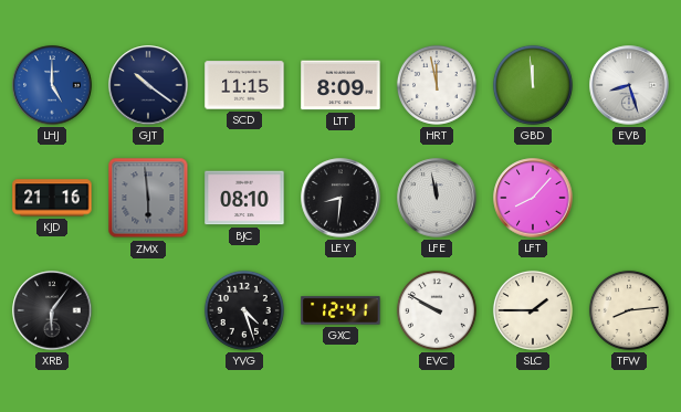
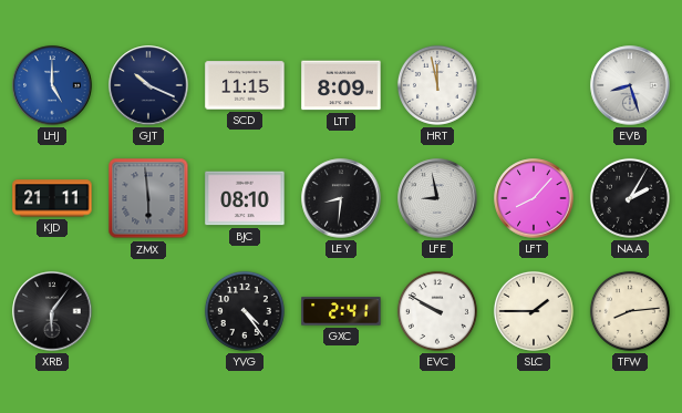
GJT: 10:21 -> 10:19
GBD: 11:59 -> none
KJD: 21:16 -> 21:11
LFE: 11:58 -> 8:58
NAA: none -> 2:05
YVG: 4:27 -> 4:24
GXC: 12:41 -> 2:41
